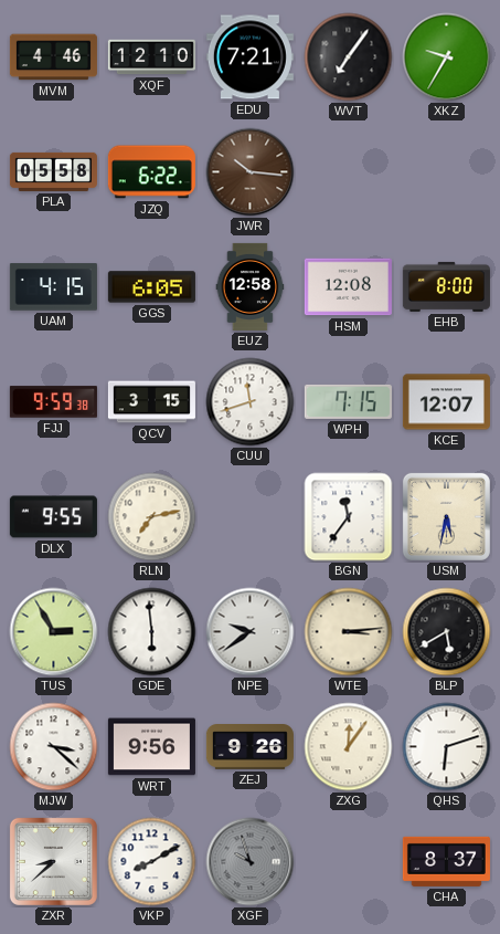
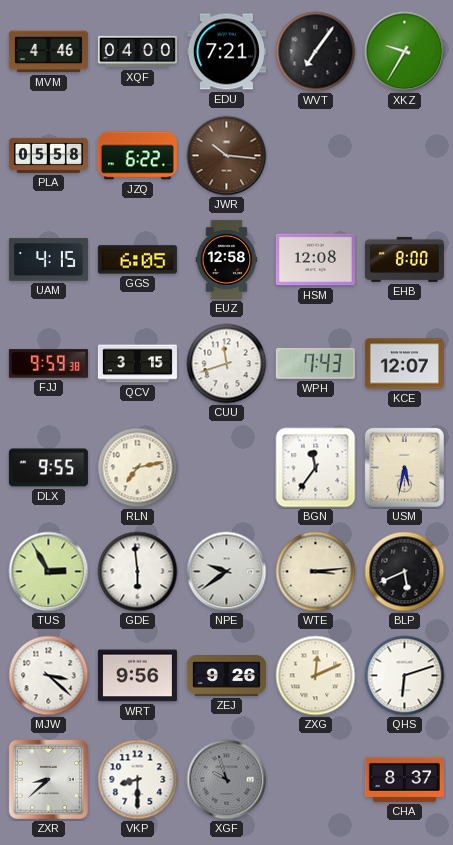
XQF: 12:10 -> 04:00
WPH: 7:15 -> 7:43
BLP: 5:40 -> 5:41
ZXG: 12:06 -> 12:11
VKP: 8:10 -> 8:30
